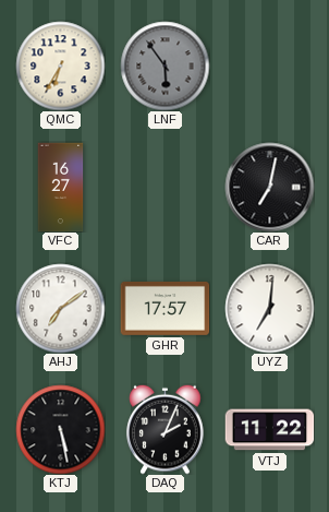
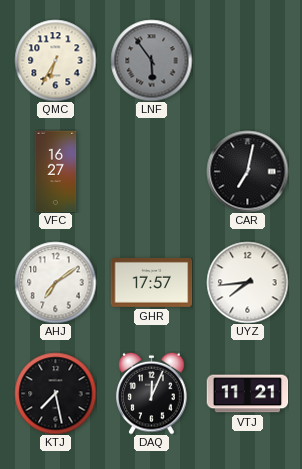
UYZ: 7:01 -> 7:44
KTJ: 5:28 -> 7:28
DAQ: 2:04 -> 12:04
VTJ: 11:22 -> 11:21
